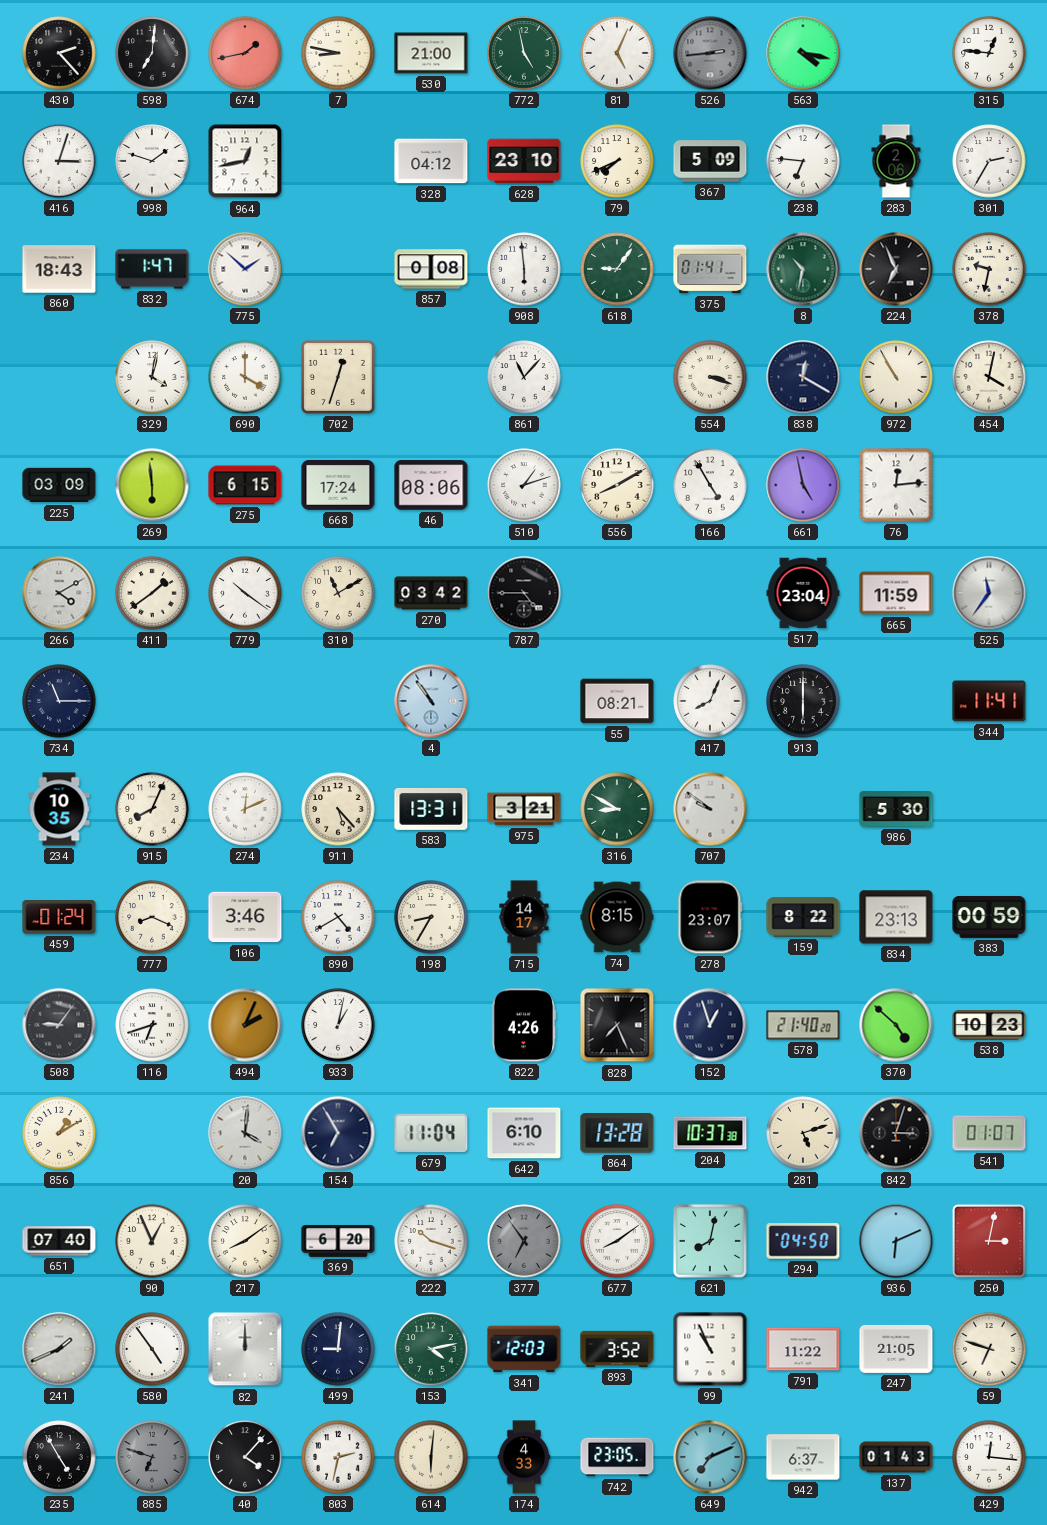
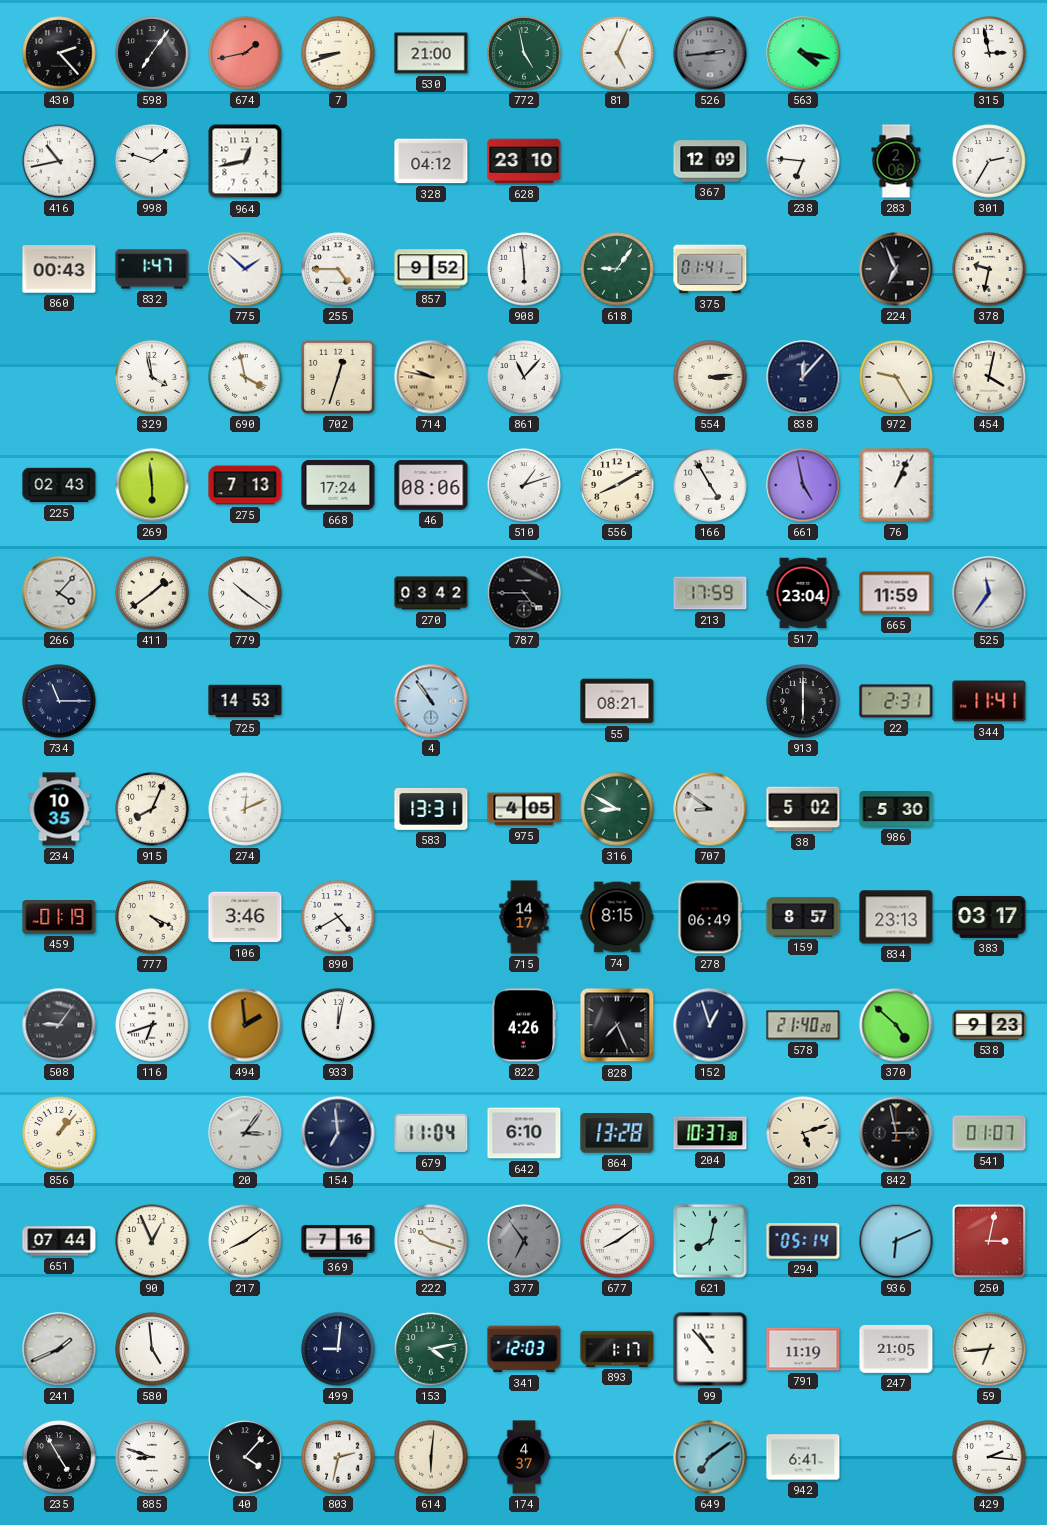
598: 7:01 -> 7:06
7: 8:47 -> 8:42
315: 12:46 -> 2:58
416: 3:03 -> 10:43
79: 7:41 -> none
367: 5:09 -> 12:09
860: 18:43 -> 00:43
255: none -> 4:45
857: 0:08 -> 9:52
8: 10:32 -> none
329: 4:02 -> 3:58
690: 4:00 -> 3:58
714: none -> 9:47
554: 3:18 -> 3:14
838: 12:20 -> 12:07
972: 10:55 -> 9:25
225: 03:09 -> 02:43
275: 6:15 -> 7:13
76: 12:14 -> 1:04
266: 4:10 -> 4:07
310: 11:10 -> none
213: none -> 17:59
725: none -> 14:53
417: 8:04 -> none
22: none -> 2:31
911: 5:23 -> none
975: 3:21 -> 4:05
707: 9:51 -> 8:51
38: none -> 5:02
459: 01:24 -> 01:19
777: 8:19 -> 4:19
198: 8:35 -> none
278: 23:07 -> 06:49
159: 8:22 -> 8:57
383: 00:59 -> 03:17
494: 2:04 -> 1:59
933: 1:02 -> 12:02
538: 10:23 -> 9:23
856: 1:10 -> 1:07
20: 4:01 -> 3:06
154: 6:55 -> 6:59
842: 3:03 -> 2:58
651: 07:40 -> 07:44
369: 6:20 -> 7:16
294: 04:50 -> 05:14
580: 4:54 -> 4:59
82: 12:00 -> none
893: 3:52 -> 1:17
99: 10:56 -> 10:53
791: 11:22 -> 11:19
59: 6:48 -> 6:44
885: 6:48 -> 8:48
885 dial: grey -> white
174: 4:33 -> 4:37
742: 23:05 -> none
649: 7:11 -> 7:09
942: 6:37 -> 6:41
137: 01:43 -> none
429: 12:16 -> 2:16
